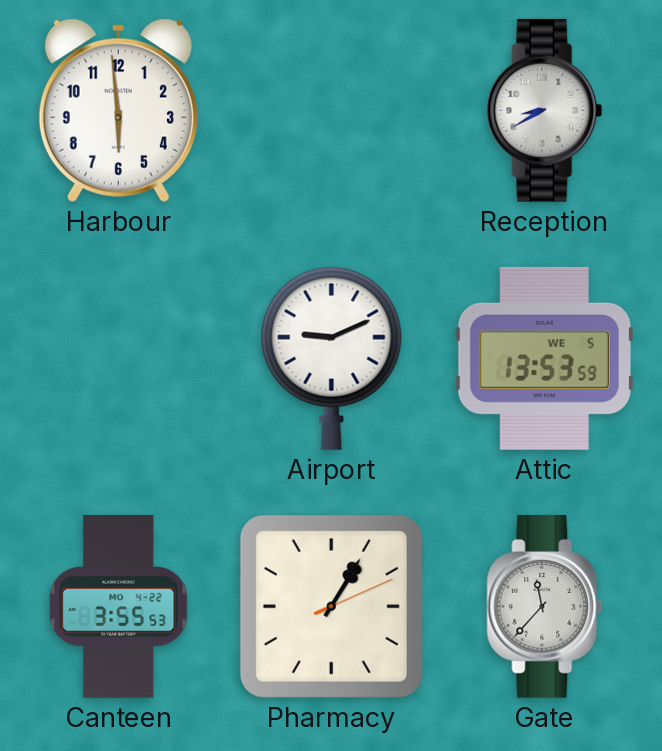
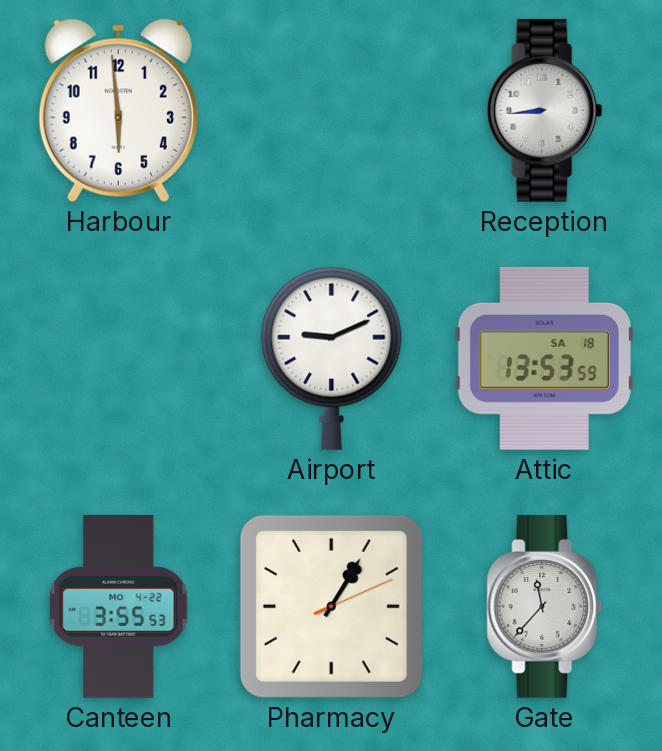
Reception: 8:40 -> 8:44
Attic date: WE 5 -> SA 18
